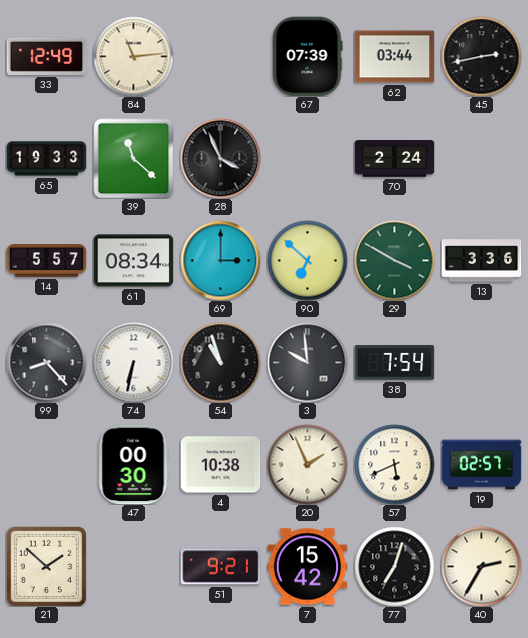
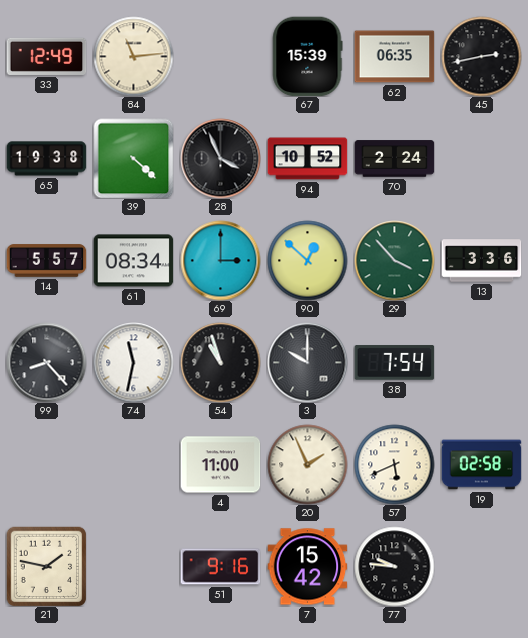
67: 07:39 -> 15:39
62: 03:44 -> 06:35
65: 19:33 -> 19:38
39: 11:22 -> 4:22
94: none -> 10:52
90: 6:52 -> 12:52
29: 3:50 -> 3:53
74: 6:32 -> 11:32
3: 9:59 -> 10:00
47: 00:30 -> none
4: 10:38 -> 11:00
19: 02:57 -> 02:58
21: 1:52 -> 1:47
51: 9:21 -> 9:16
77: 7:03 -> 9:46
40: 2:35 -> none
